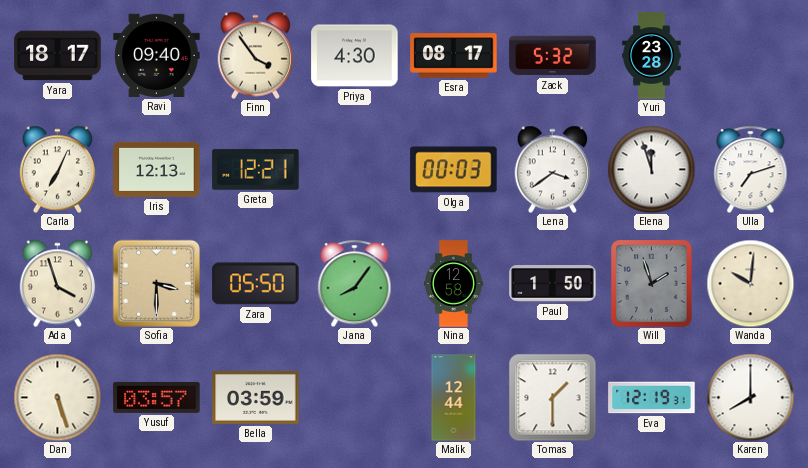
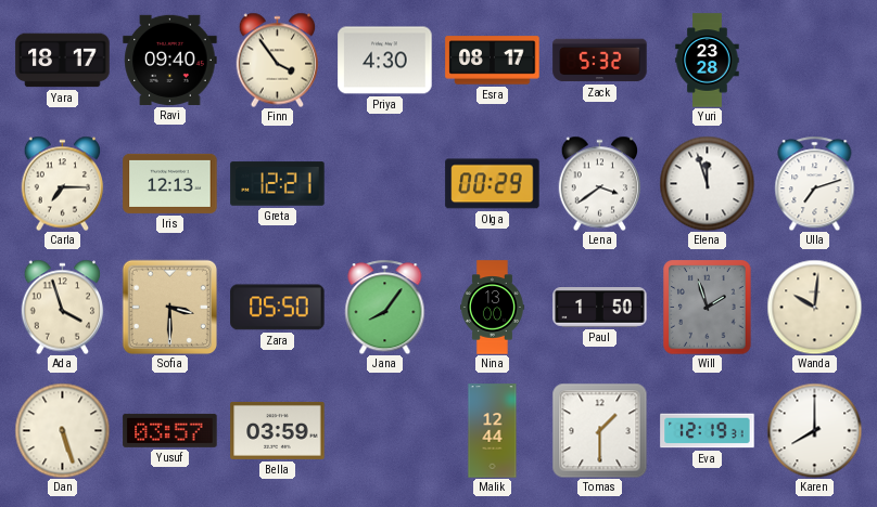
Carla: 7:04 -> 7:15
Olga: 00:03 -> 00:29
Nina: 12:58 -> 13:00
